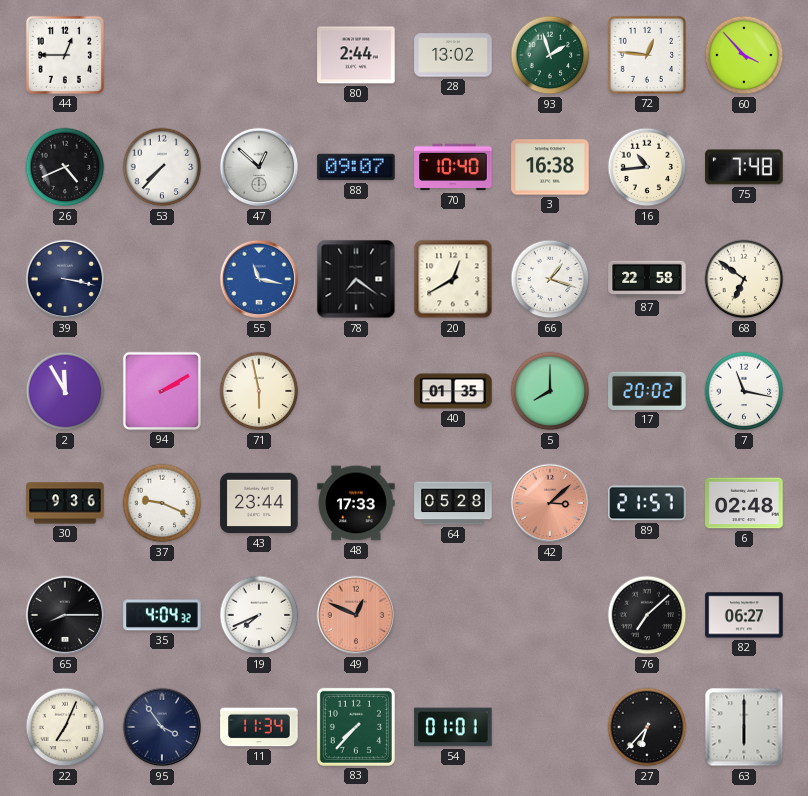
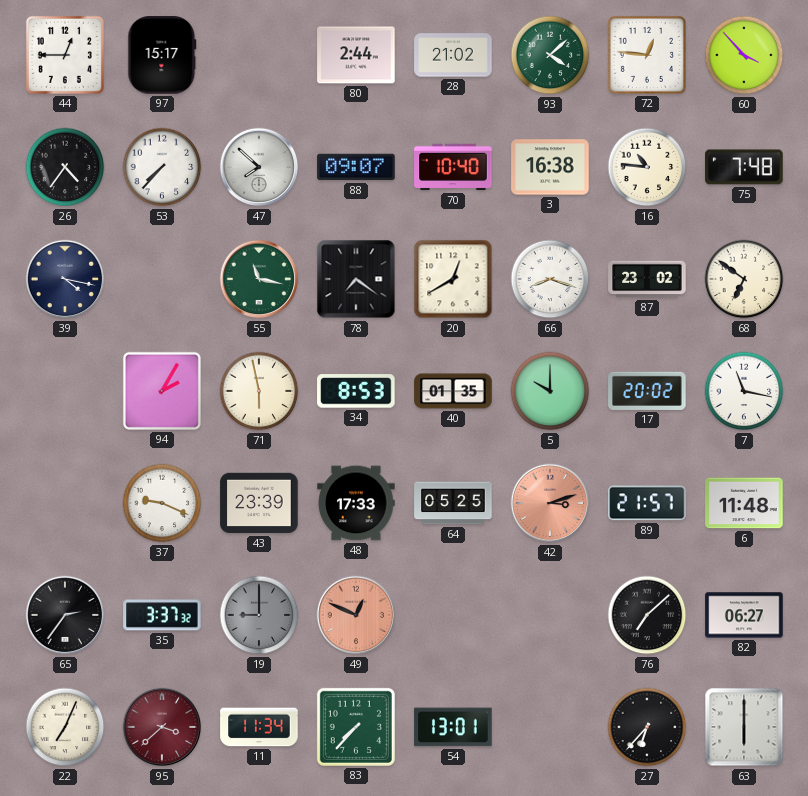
97: none -> 15:17
28: 13:02 -> 21:02
93: 1:57 -> 4:08
26: 4:41 -> 4:36
47: 12:52 -> 7:52
16: 10:44 -> 10:46
39: 3:17 -> 4:17
55 dial: blue -> green
66: 1:18 -> 8:18
87: 22:58 -> 23:02
2: 11:55 -> none
94: 2:10 -> 2:05
34: none -> 8:53
5: 8:00 -> 10:00
30: 9:36 -> none
43: 23:44 -> 23:39
64: 05:28 -> 05:25
42: 3:08 -> 3:12
6: 02:48 -> 11:48
65: 8:15 -> 2:36
35: 4:04 -> 3:37
19: 7:41 -> 9:00
19 dial: white -> grey
95: 3:54 -> 3:38
95 dial: navy -> burgundy
54: 01:01 -> 13:01
